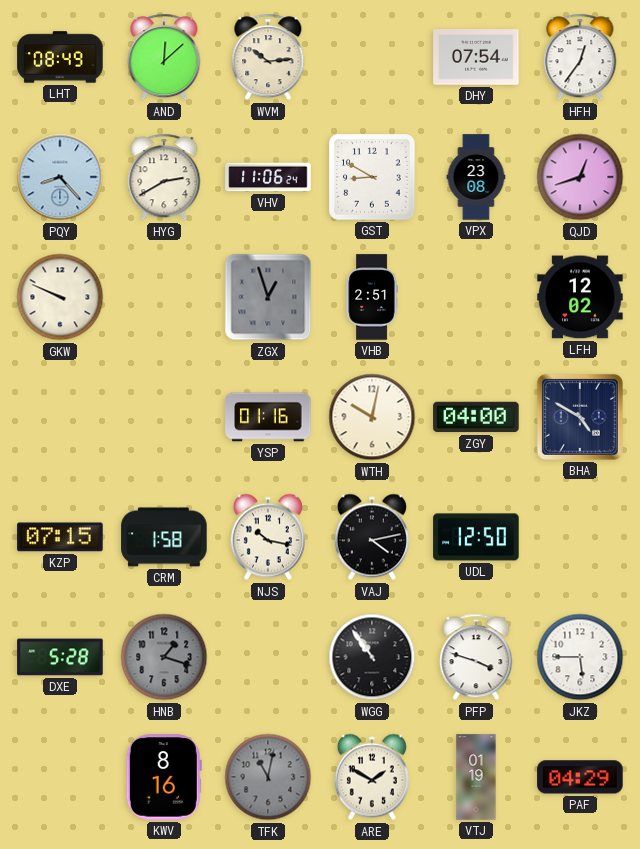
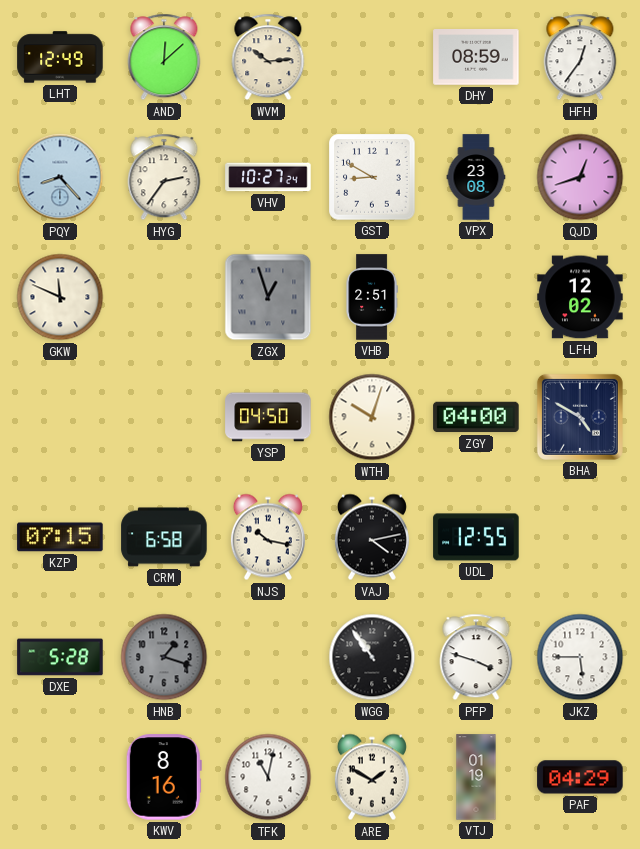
LHT: 08:49 -> 12:49
DHY: 07:54 -> 08:59
HYG: 2:40 -> 2:36
VHV: 11:06 -> 10:27
GKW: 9:49 -> 11:49
YSP: 01:16 -> 04:50
WTH: 10:02 -> 10:03
CRM: 1:58 -> 6:58
UDL: 12:50 -> 12:55
TFK dial: grey -> white
